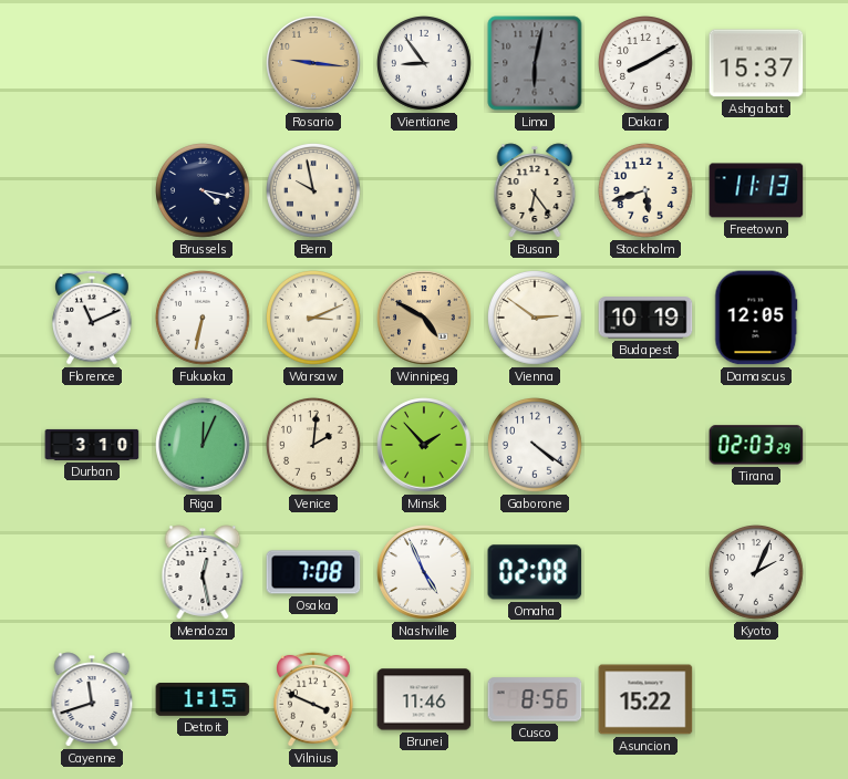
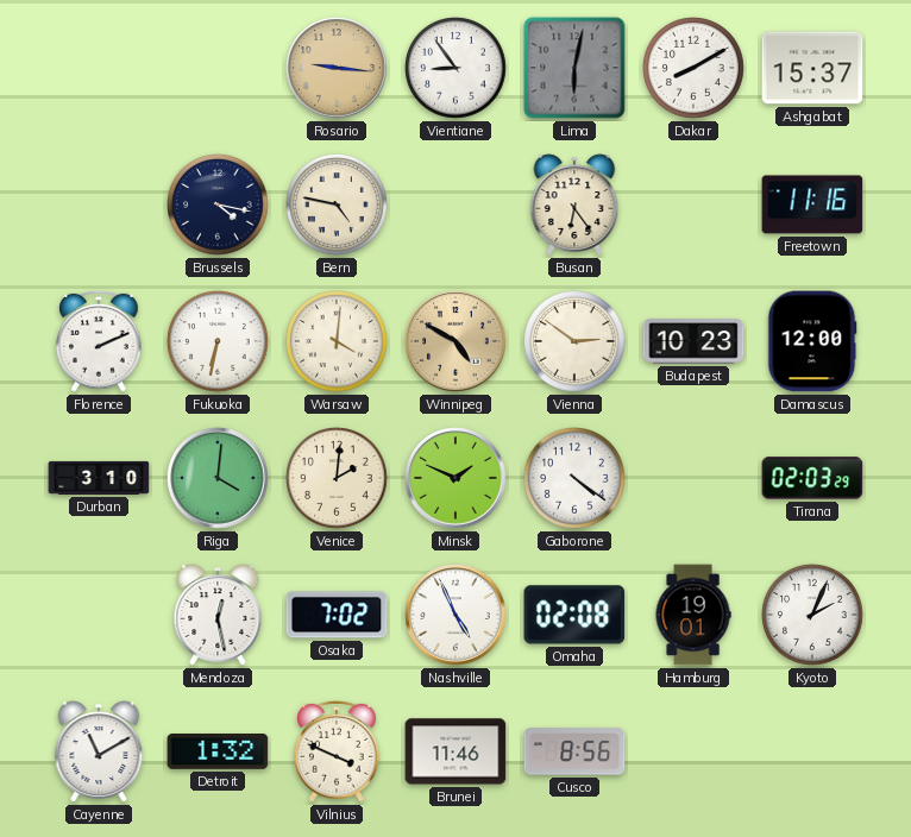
Bern: 9:58 -> 4:47
Stockholm: 5:42 -> none
Freetown: 11:13 -> 11:16
Florence: 11:11 -> 2:11
Warsaw: 3:11 -> 4:01
Budapest: 10:19 -> 10:23
Damascus: 12:05 -> 12:00
Riga: 12:04 -> 4:01
Minsk: 1:53 -> 1:49
Osaka: 7:08 -> 7:02
Hamburg: none -> 19:01
Cayenne: 11:42 -> 11:10
Detroit: 1:15 -> 1:32
Asuncion: 15:22 -> none
